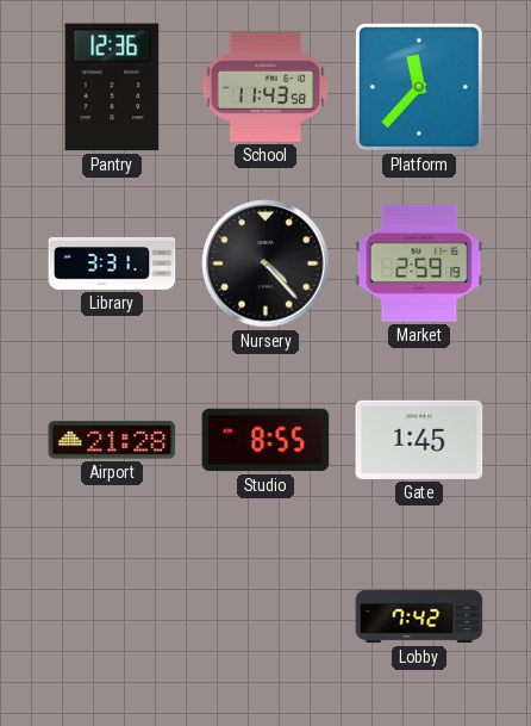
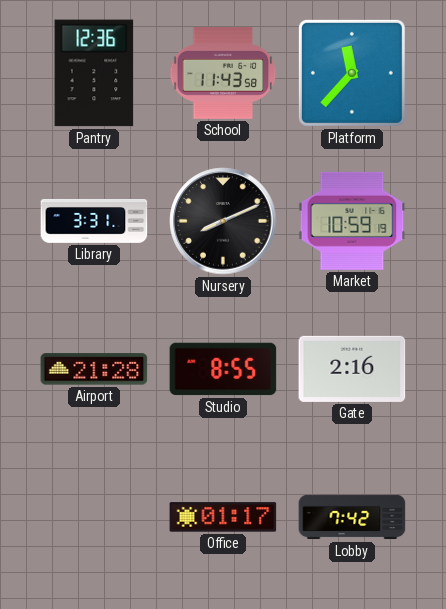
Nursery: 4:23 -> 8:11
Market: 2:59 -> 10:59
Gate: 1:45 -> 2:16
Office: none -> 01:17
